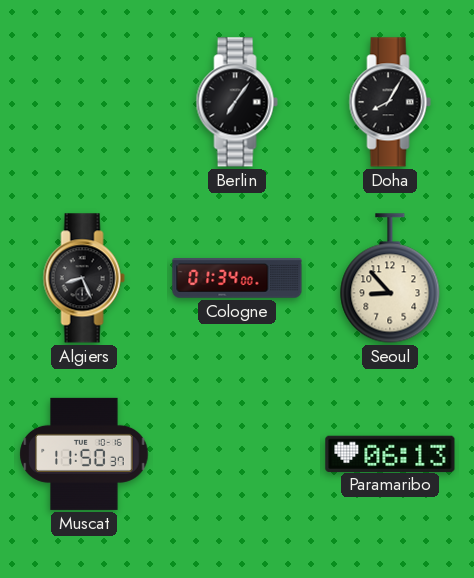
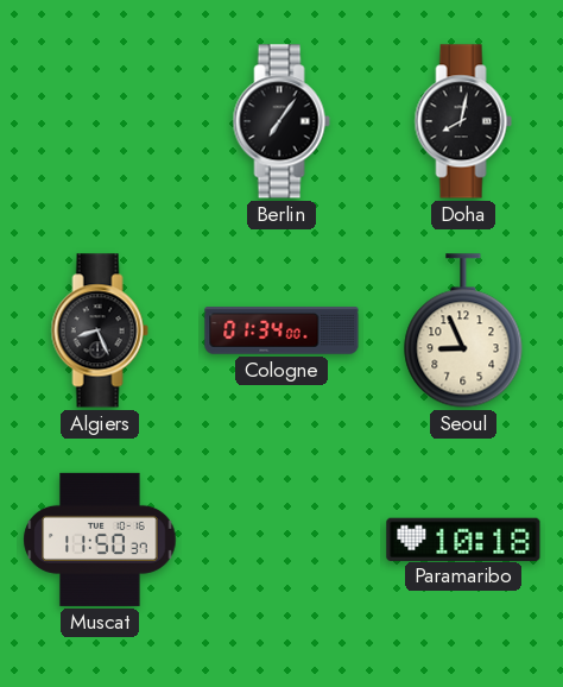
Doha: 8:05 -> 8:02
Seoul: 8:53 -> 8:56
Paramaribo: 06:13 -> 10:18
